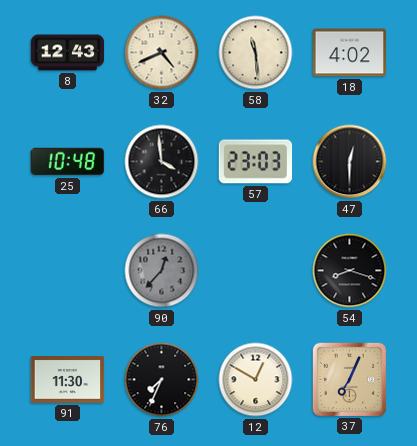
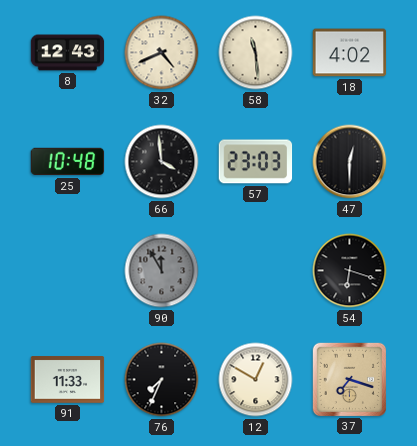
90: 12:37 -> 11:55
54: 8:18 -> 6:18
91: 11:30 -> 11:33
37: 7:04 -> 7:18
